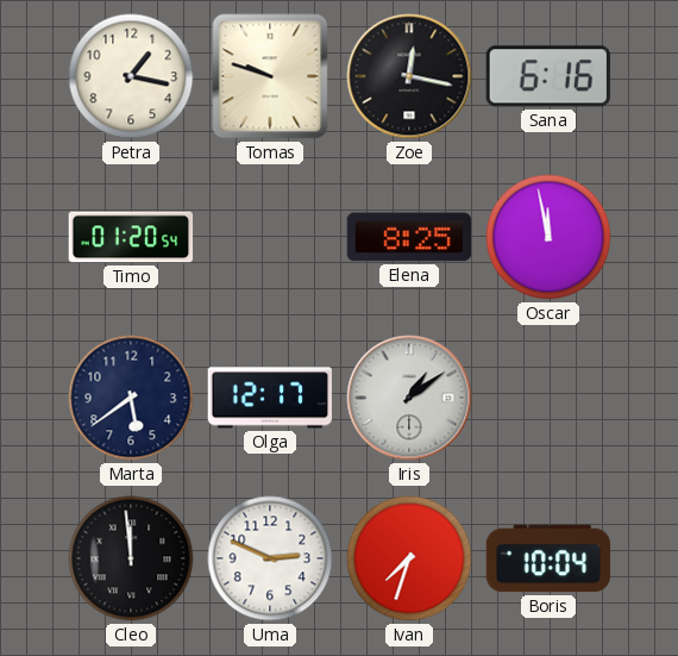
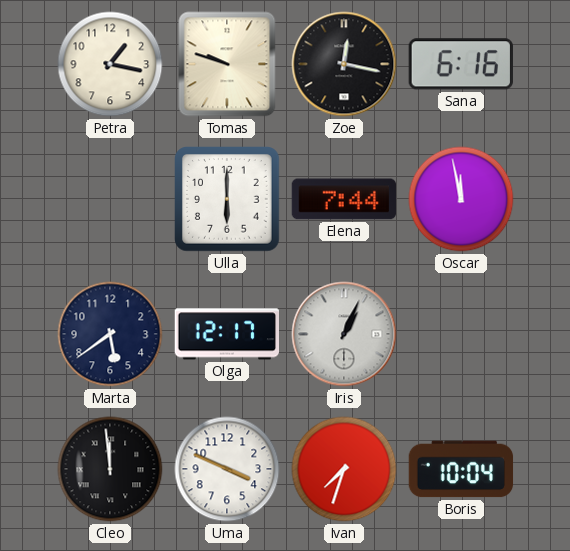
Timo: 01:20 -> none
Ulla: none -> 6:00
Elena: 8:25 -> 7:44
Iris: 1:09 -> 1:04
Uma: 2:49 -> 3:49
